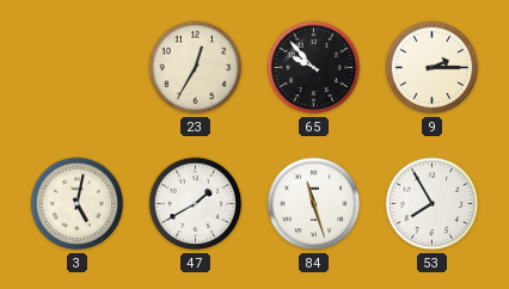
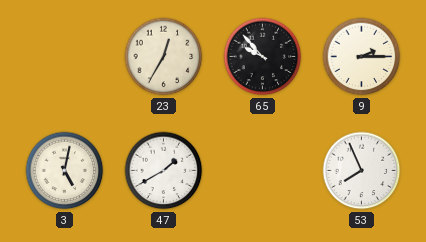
84: 11:27 -> none
53: 7:55 -> 7:56
